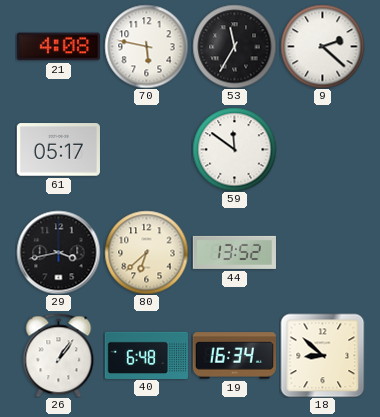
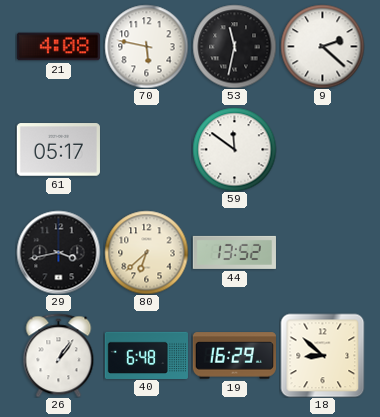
53: 11:35 -> 11:32
19: 16:34 -> 16:29
